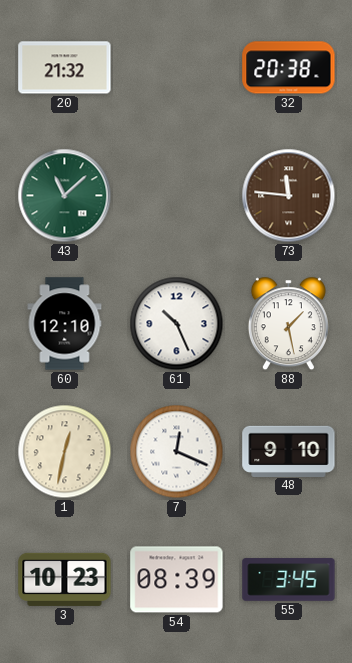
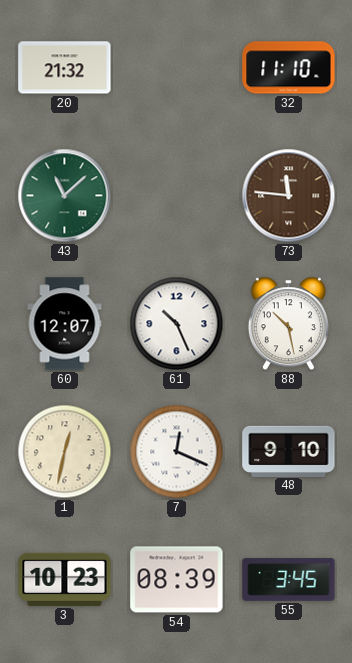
32: 20:38 -> 11:10
60: 12:10 -> 12:07
88: 1:28 -> 10:28
